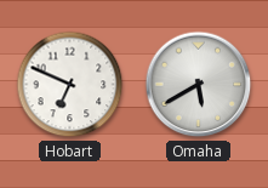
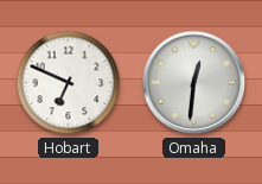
Omaha: 5:40 -> 12:31
